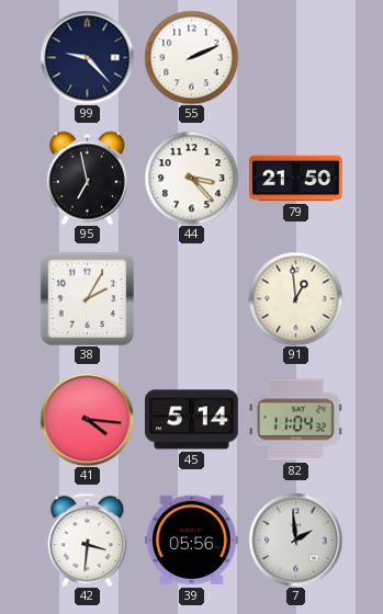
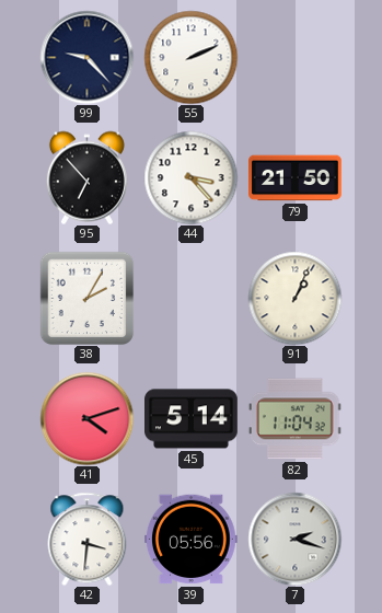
95: 6:58 -> 6:53
91: 12:59 -> 1:04
41: 4:16 -> 4:12
7: 1:59 -> 2:18
